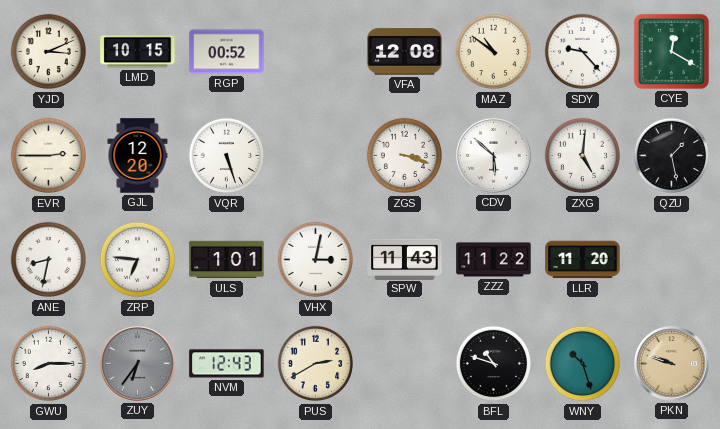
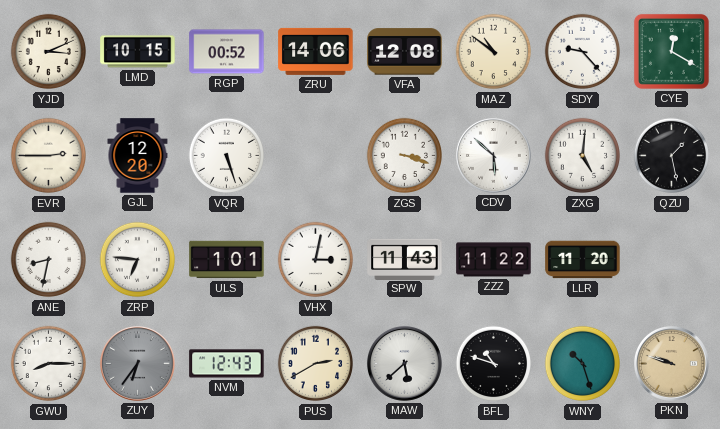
ZRU: none -> 14:06
MAW: none -> 5:38
